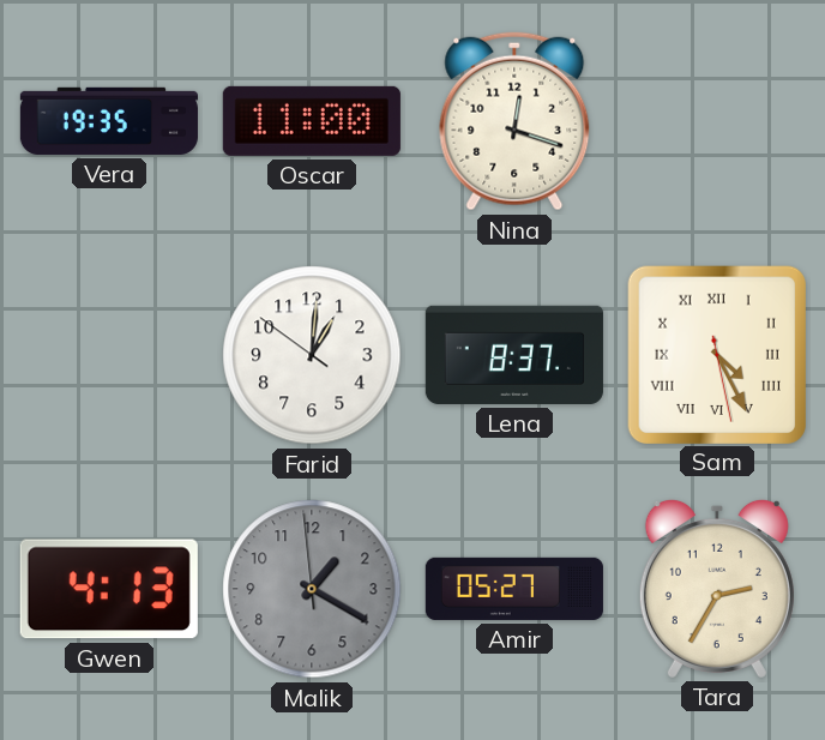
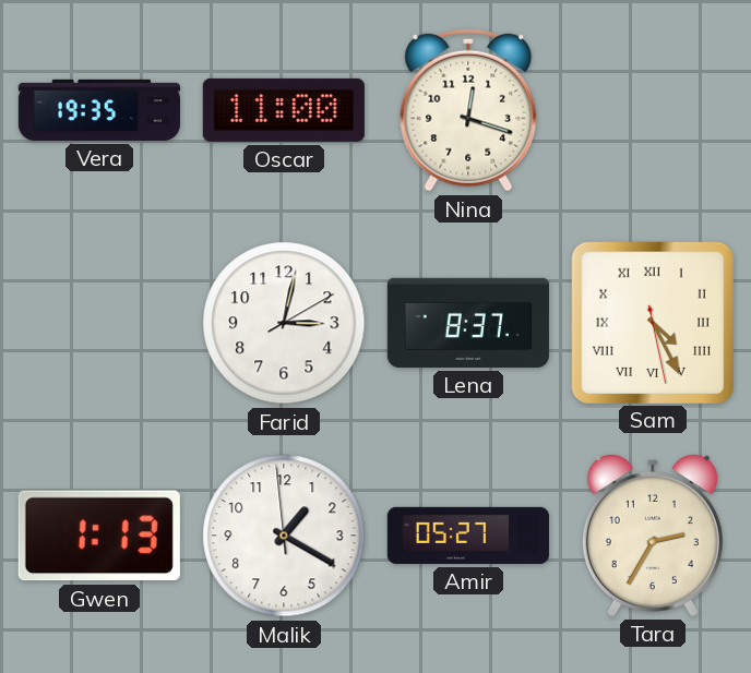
Farid: 1:00 -> 3:02
Gwen: 4:13 -> 1:13
Malik dial: grey -> white
